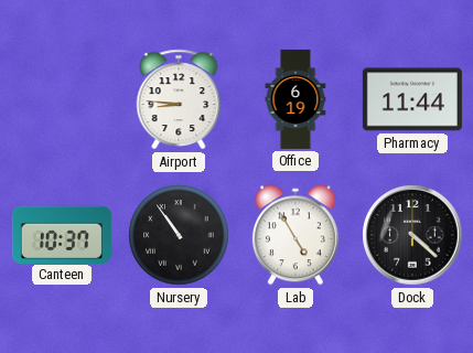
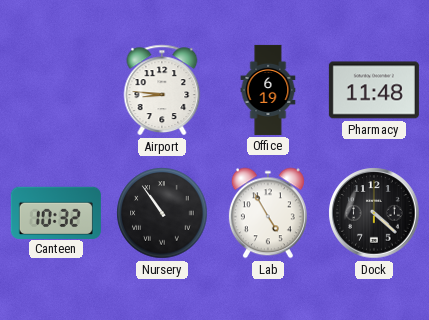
Pharmacy: 11:44 -> 11:48
Canteen: 10:37 -> 10:32
